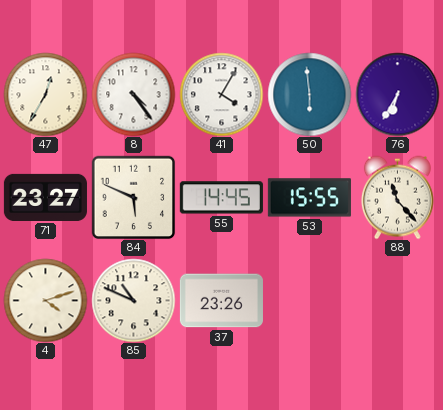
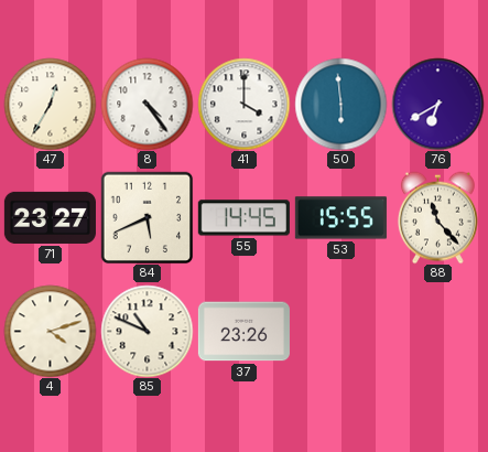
41: 4:05 -> 4:00
76: 6:35 -> 6:40
84: 5:49 -> 5:41
